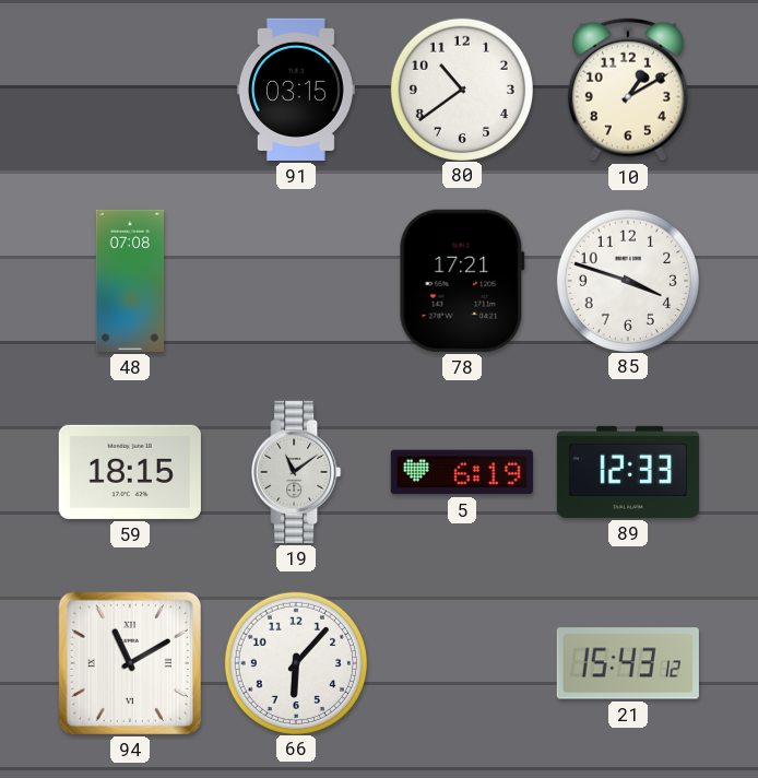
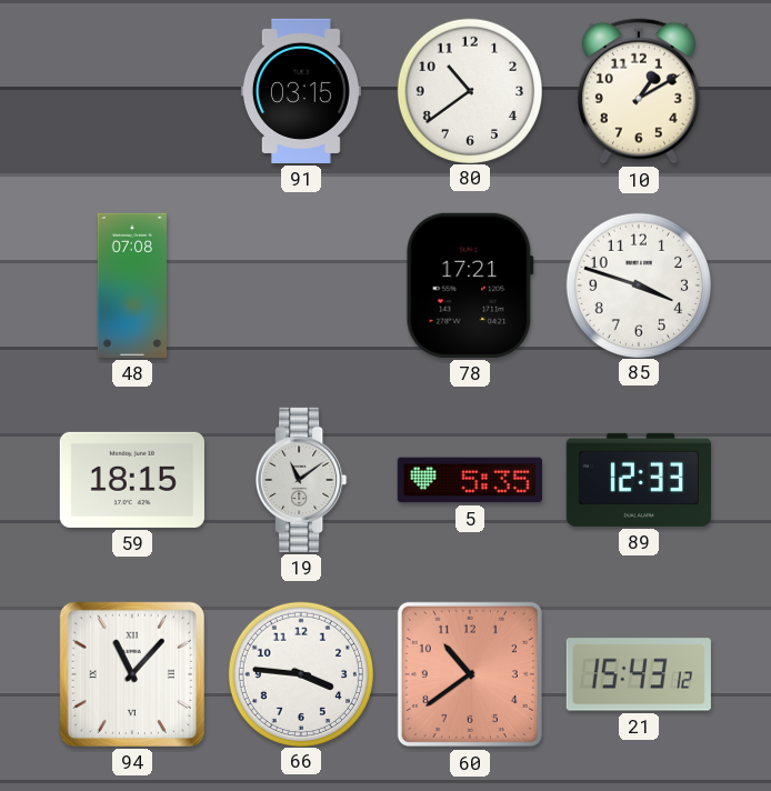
5: 6:19 -> 5:35
94: 11:10 -> 11:07
66: 6:07 -> 3:46
60: none -> 10:39
